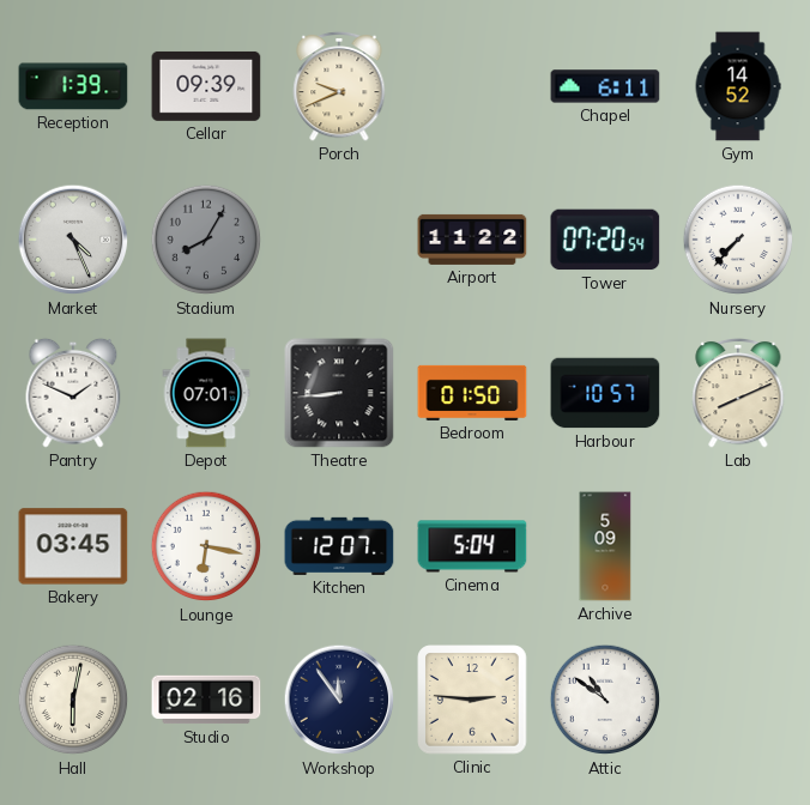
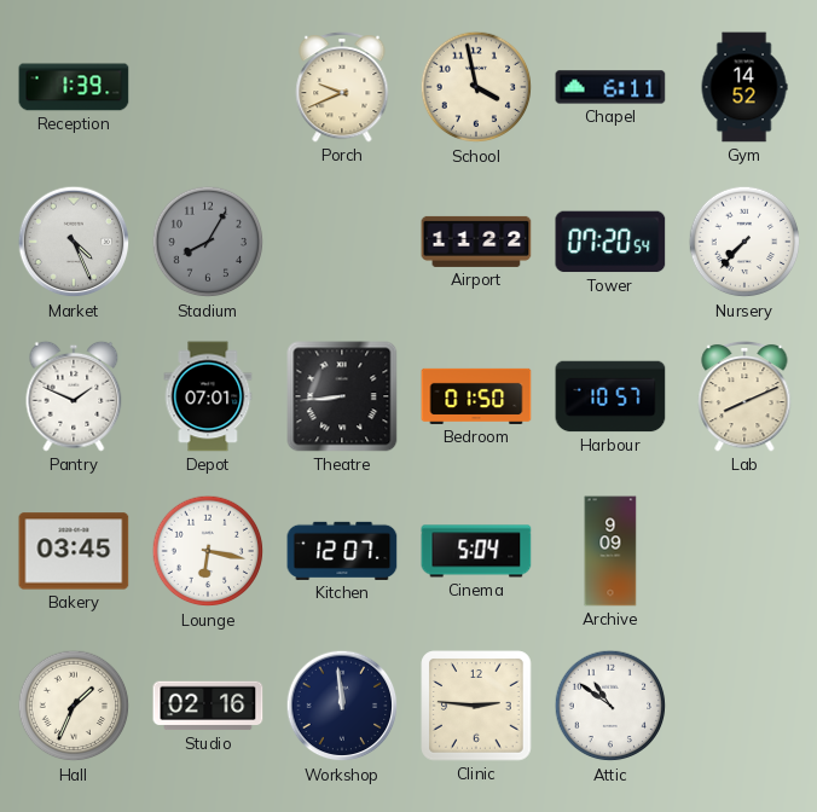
Cellar: 09:39 -> none
School: none -> 3:58
Archive: 5:09 -> 9:09
Hall: 6:02 -> 1:34
Workshop: 11:54 -> 11:59
